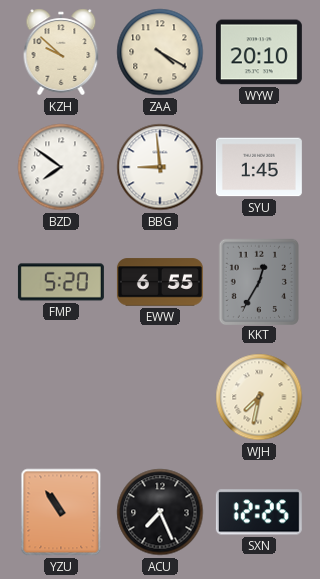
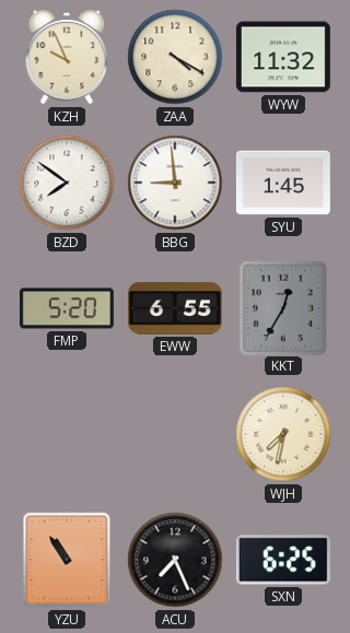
KZH: 9:52 -> 9:56
WYW: 20:10 -> 11:32
SXN: 12:25 -> 6:25
